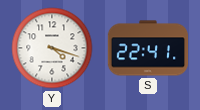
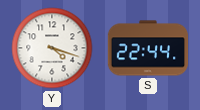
S: 22:41 -> 22:44
